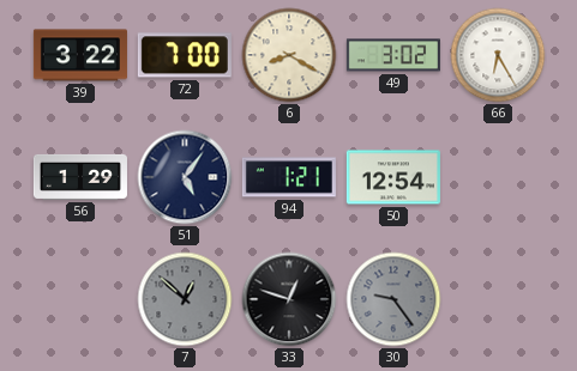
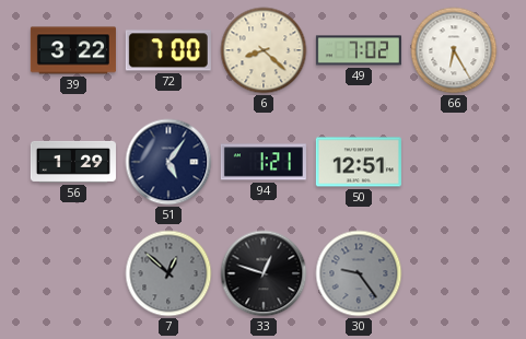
6: 8:20 -> 8:22
49: 3:02 -> 7:02
50: 12:54 -> 12:51
